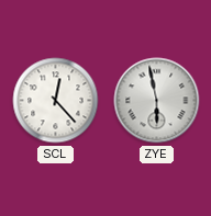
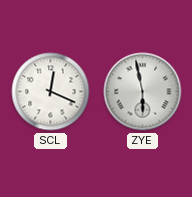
SCL: 12:23 -> 12:19
